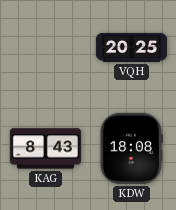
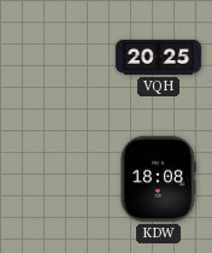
KAG: 8:43 -> none
